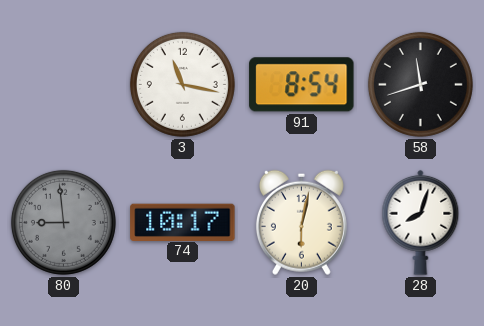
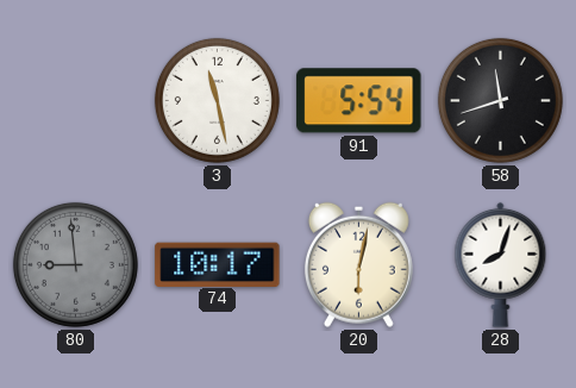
3: 11:17 -> 11:28
91: 8:54 -> 5:54
